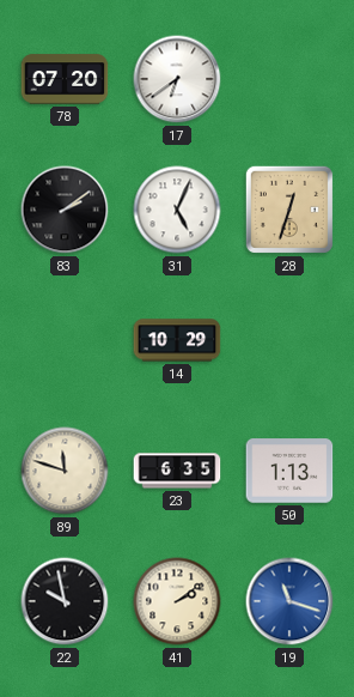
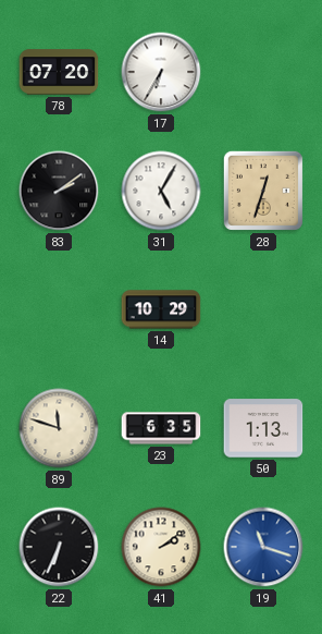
17: 6:39 -> 6:35
31: 5:04 -> 5:05
22: 9:58 -> 6:34
